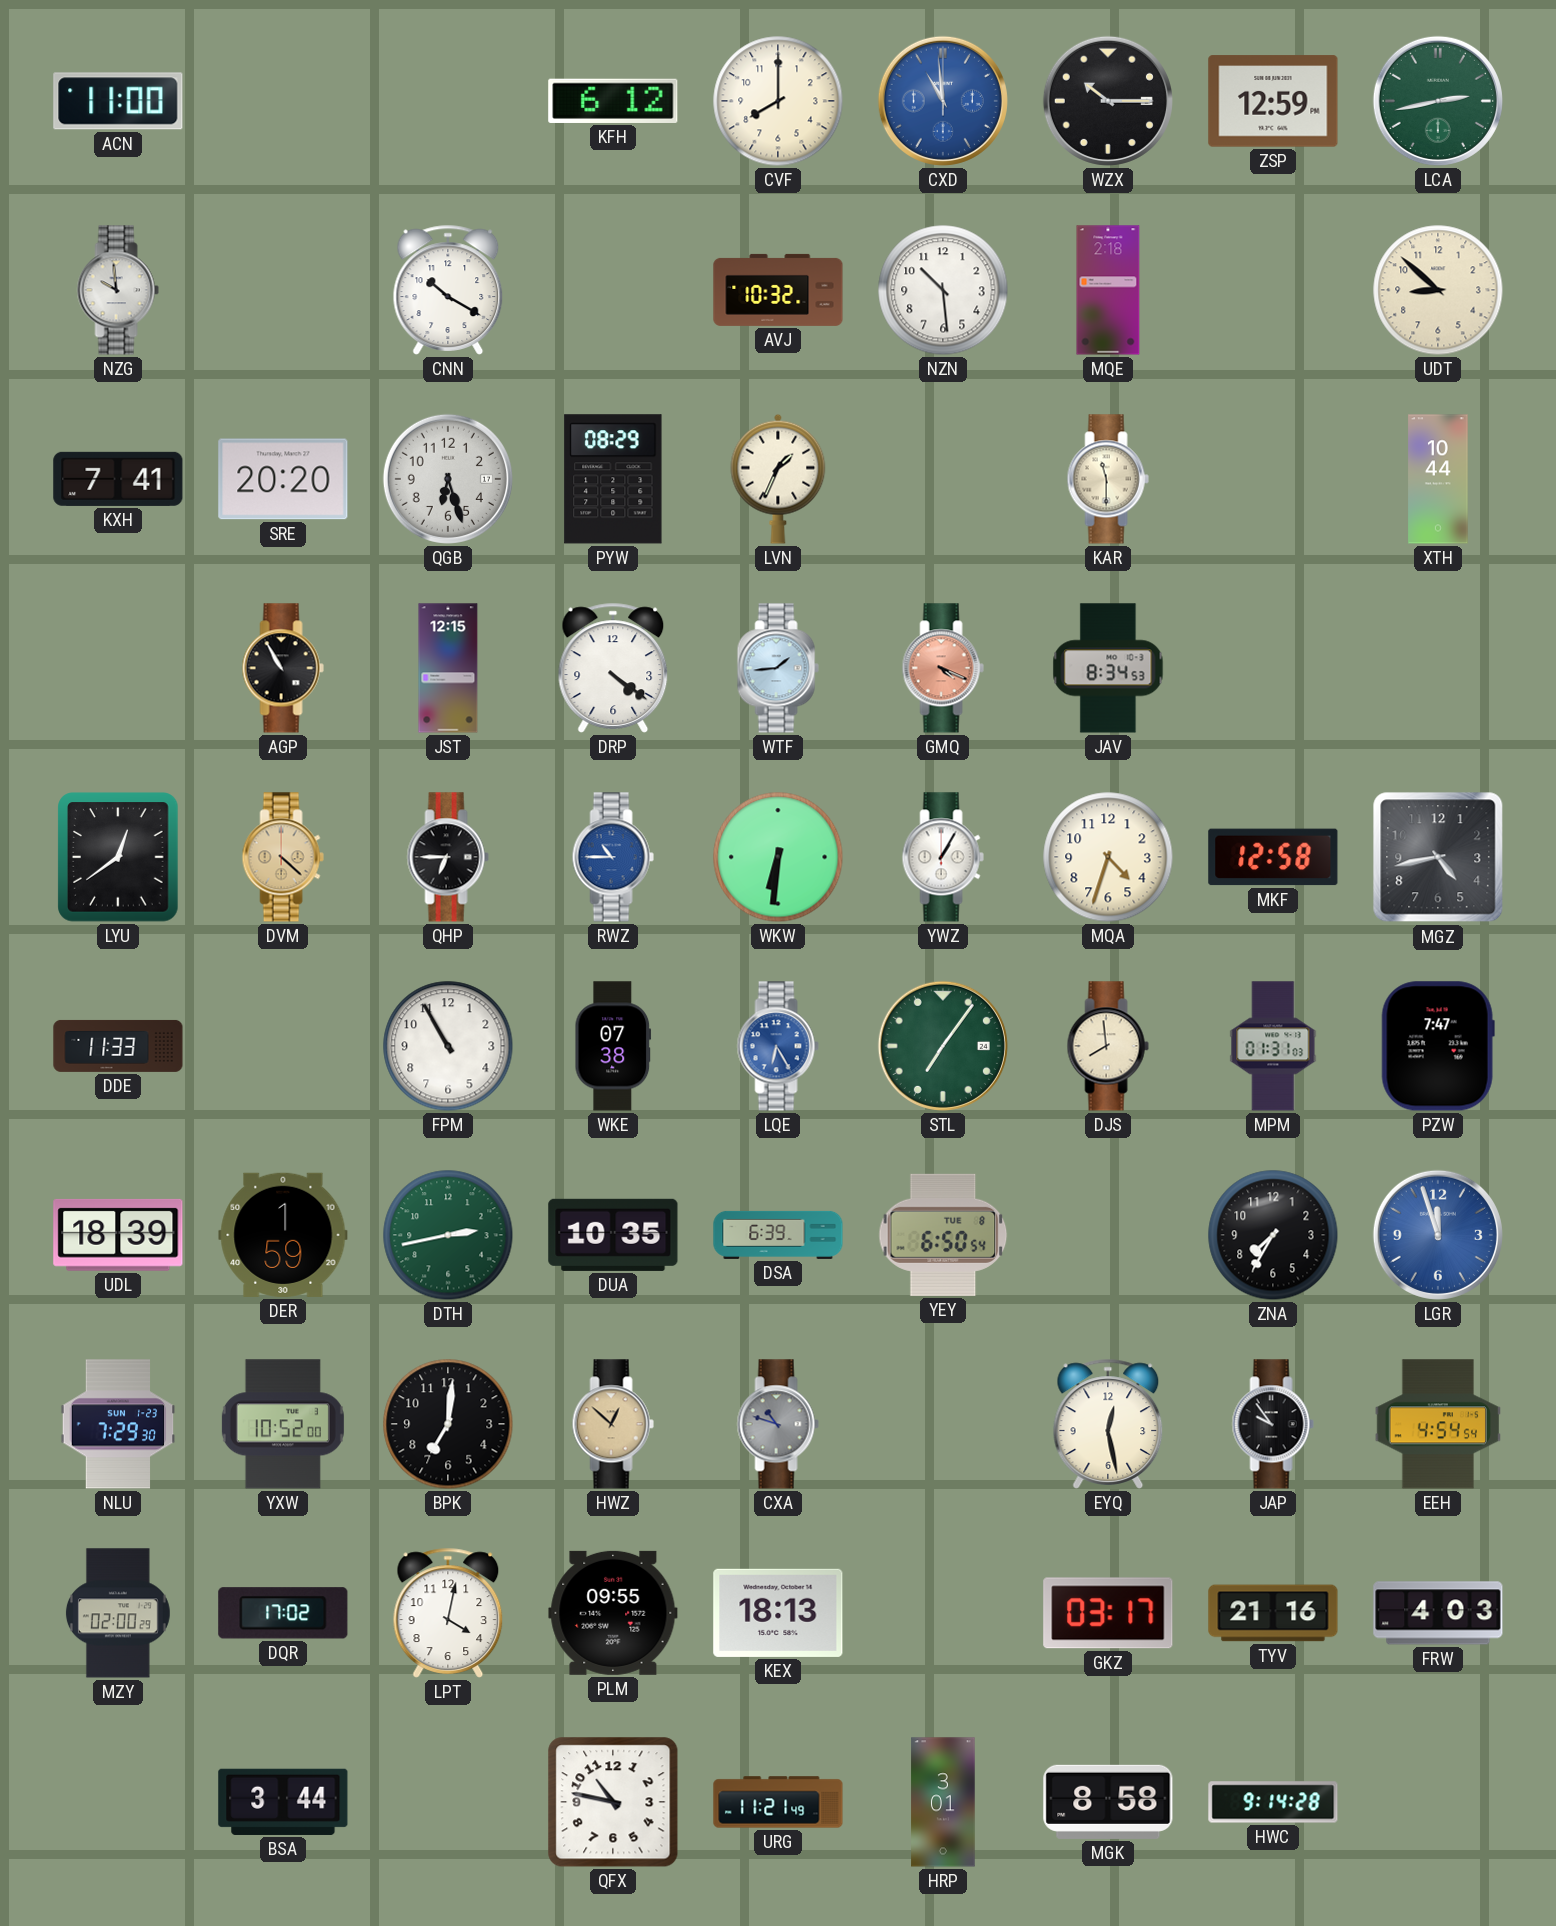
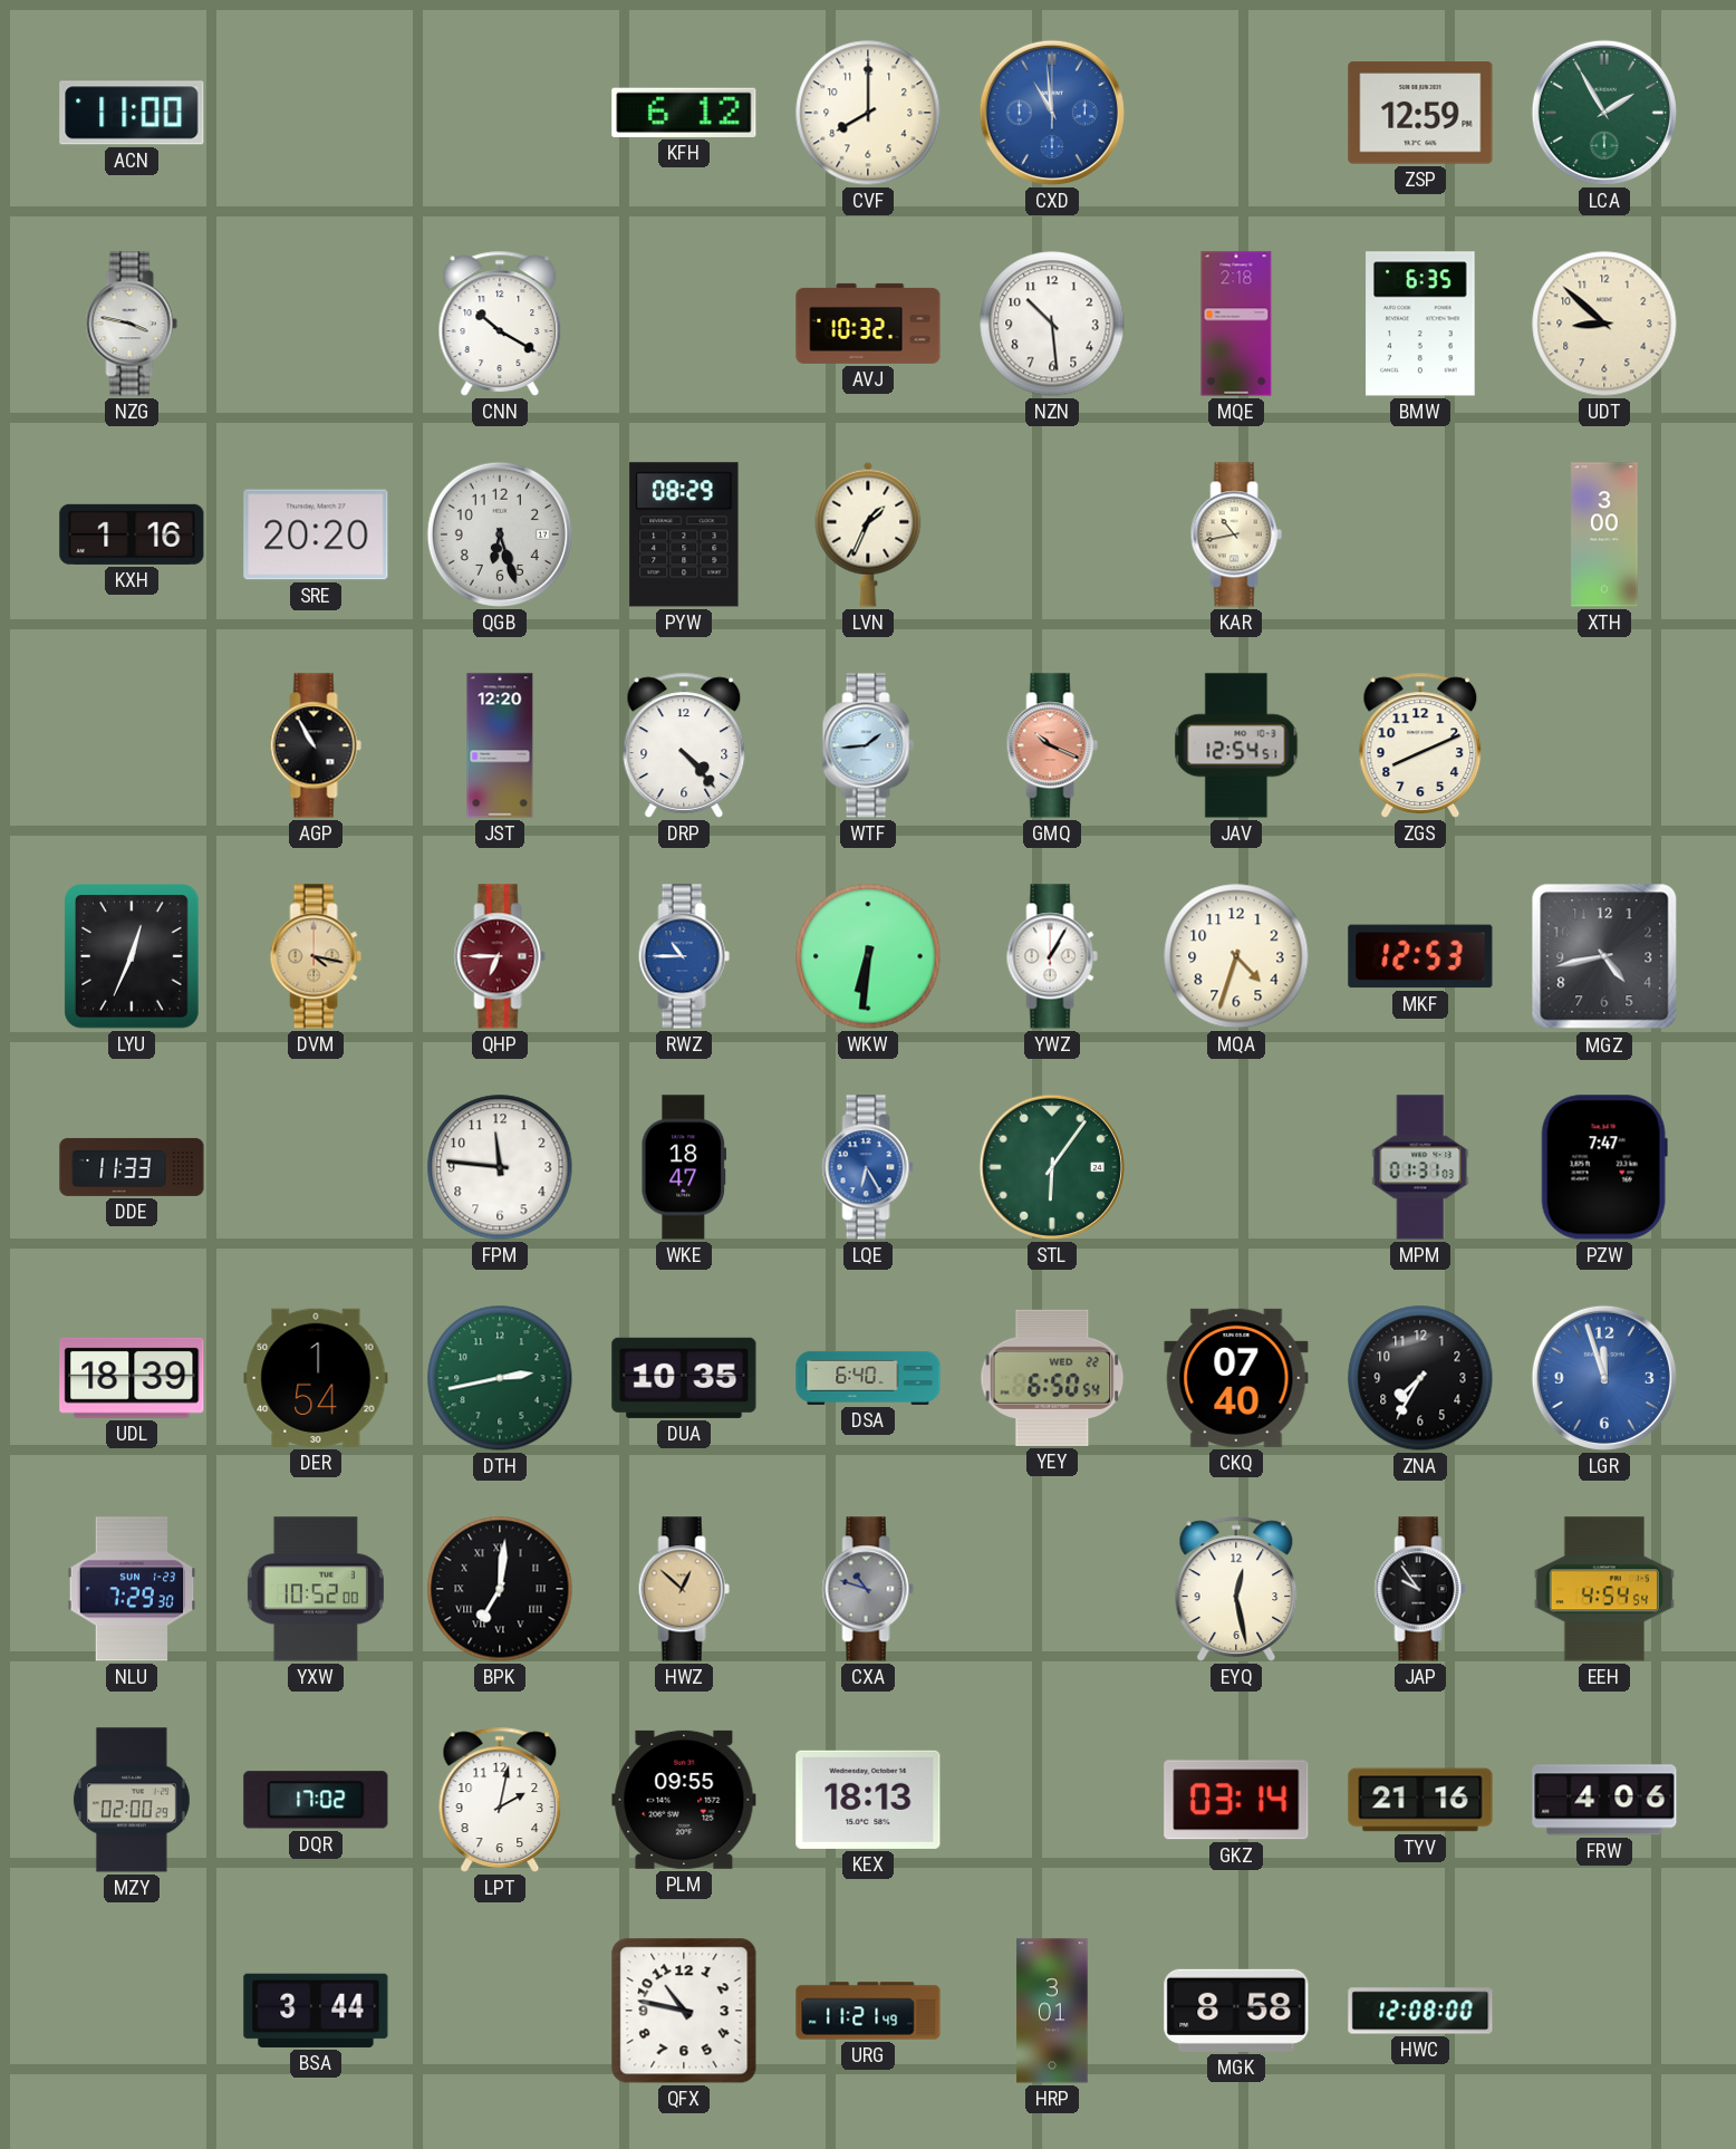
WZX: 10:15 -> none
LCA: 2:43 -> 1:55
NZG: 9:59 -> 3:47
BMW: none -> 6:35
KXH: 7:41 -> 1:16
KAR: 11:30 -> 10:43
XTH: 10:44 -> 3:00
JST: 12:15 -> 12:20
DRP: 4:21 -> 4:23
GMQ: 4:19 -> 10:19
JAV: 8:34 -> 12:54
ZGS: none -> 8:11
LYU: 12:39 -> 12:34
DVM: 4:22 -> 4:17
QHP dial: black -> burgundy
MKF: 12:58 -> 12:53
FPM: 10:55 -> 11:46
WKE: 07:38 -> 18:47
STL: 7:06 -> 6:06
DJS: 7:59 -> none
DER: 1:59 -> 1:54
DSA: 6:39 -> 6:40
YEY date: TUE 8 -> WED 22
CKQ: none -> 07:40
BPK numerals: Arabic -> Roman
LPT: 4:02 -> 2:02
GKZ: 03:17 -> 03:14
FRW: 4:03 -> 4:06
HWC: 9:14 -> 12:08
